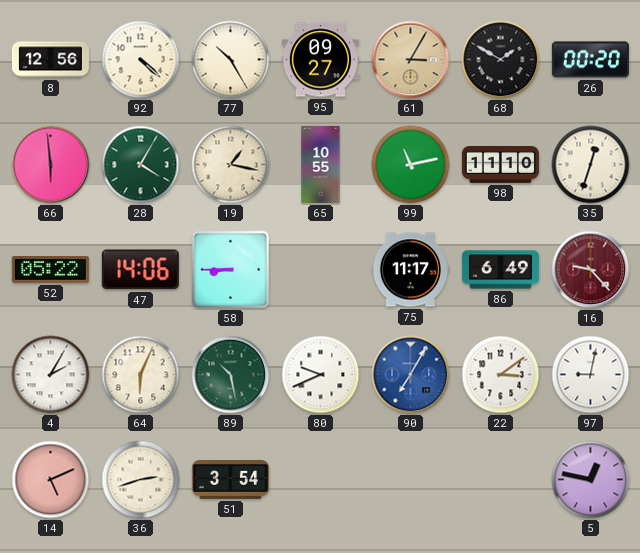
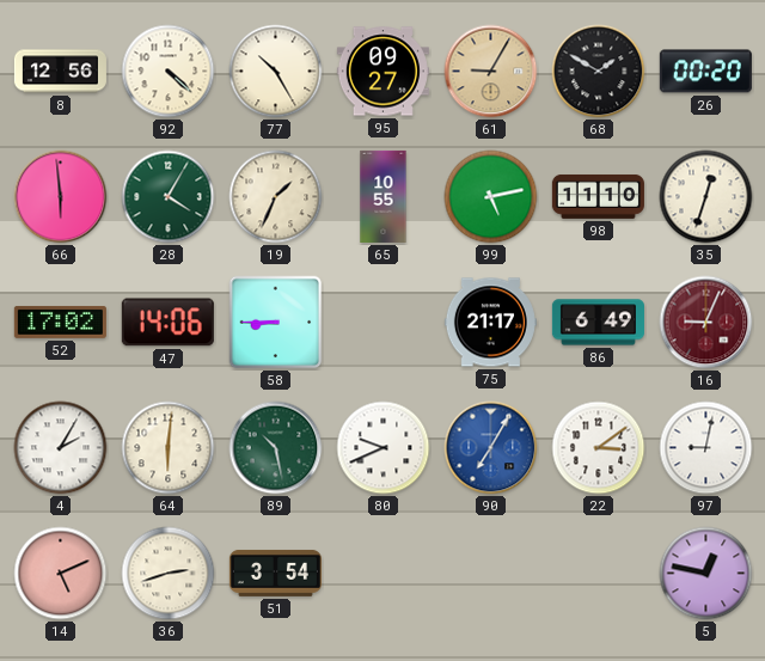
61: 3:05 -> 9:05
19: 1:17 -> 1:34
99: 11:13 -> 5:13
52: 05:22 -> 17:02
75: 11:17 -> 21:17
16: 9:23 -> 9:04
64: 6:04 -> 6:01
